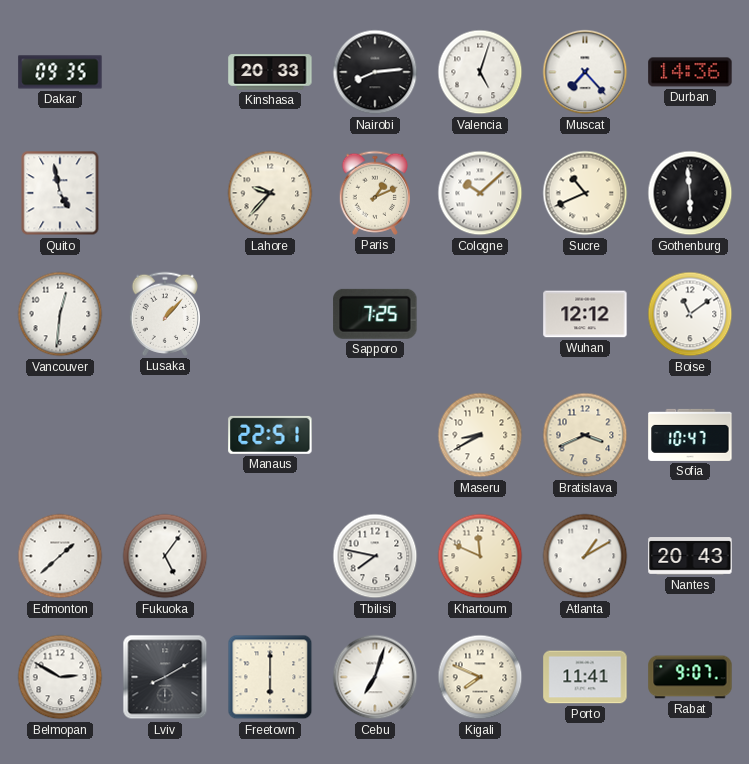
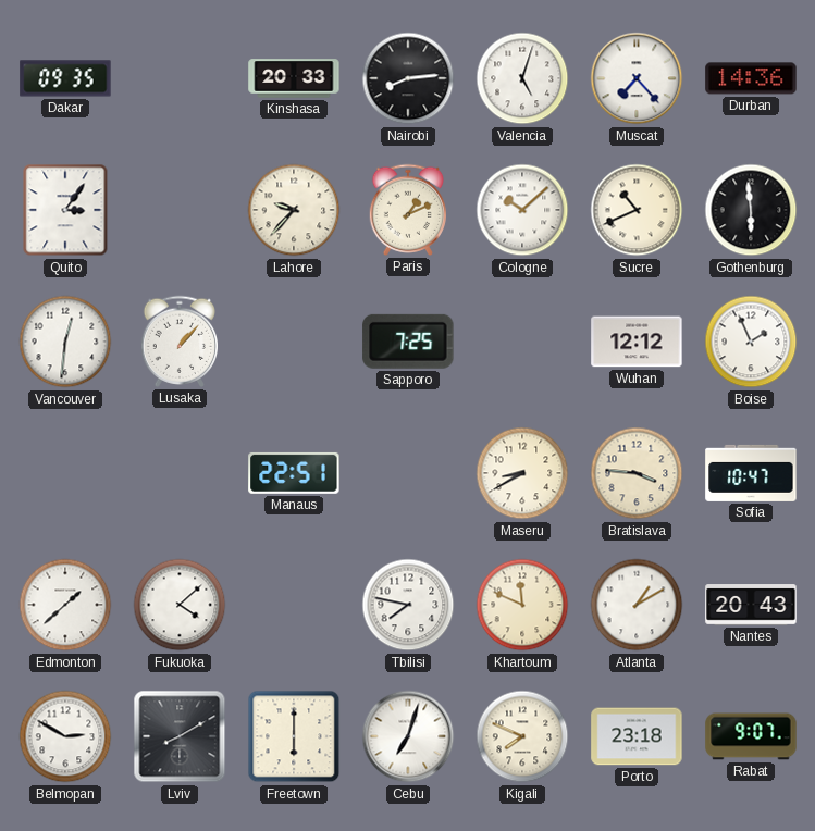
Quito: 4:58 -> 3:06
Boise: 11:09 -> 1:56
Bratislava: 3:41 -> 3:46
Fukuoka: 5:06 -> 4:08
Porto: 11:41 -> 23:18
